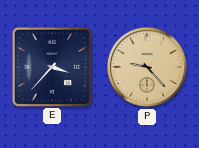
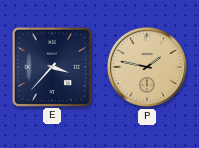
P: 9:23 -> 1:47
